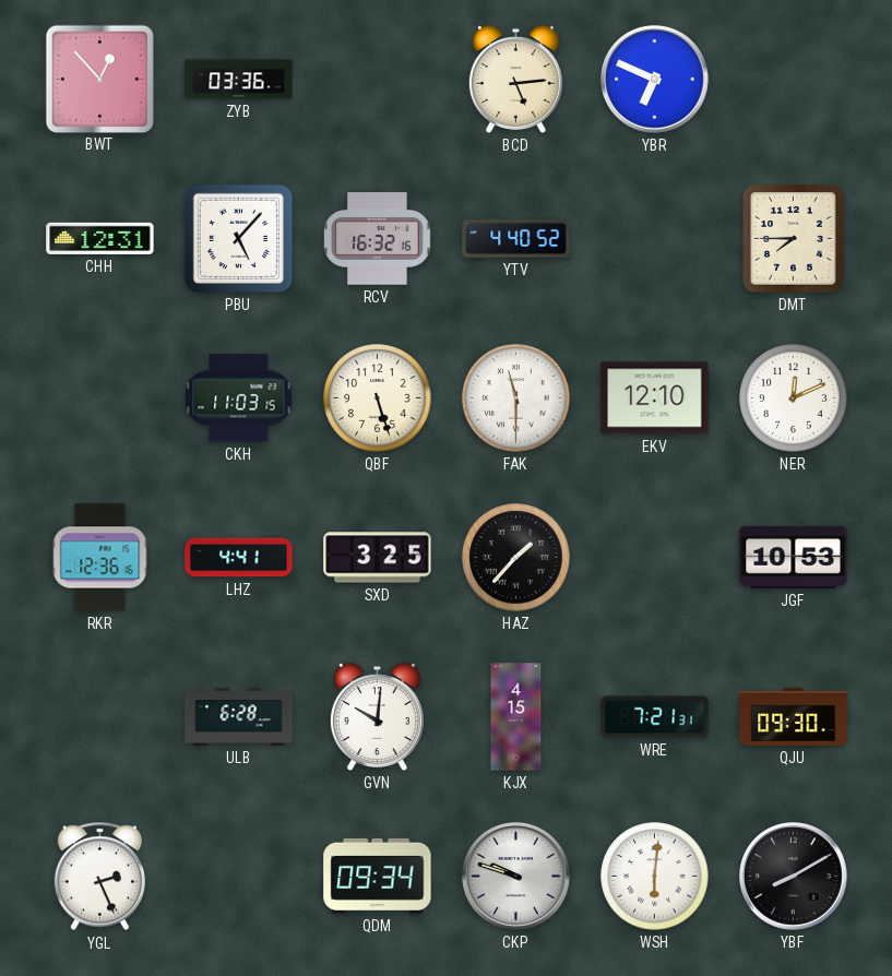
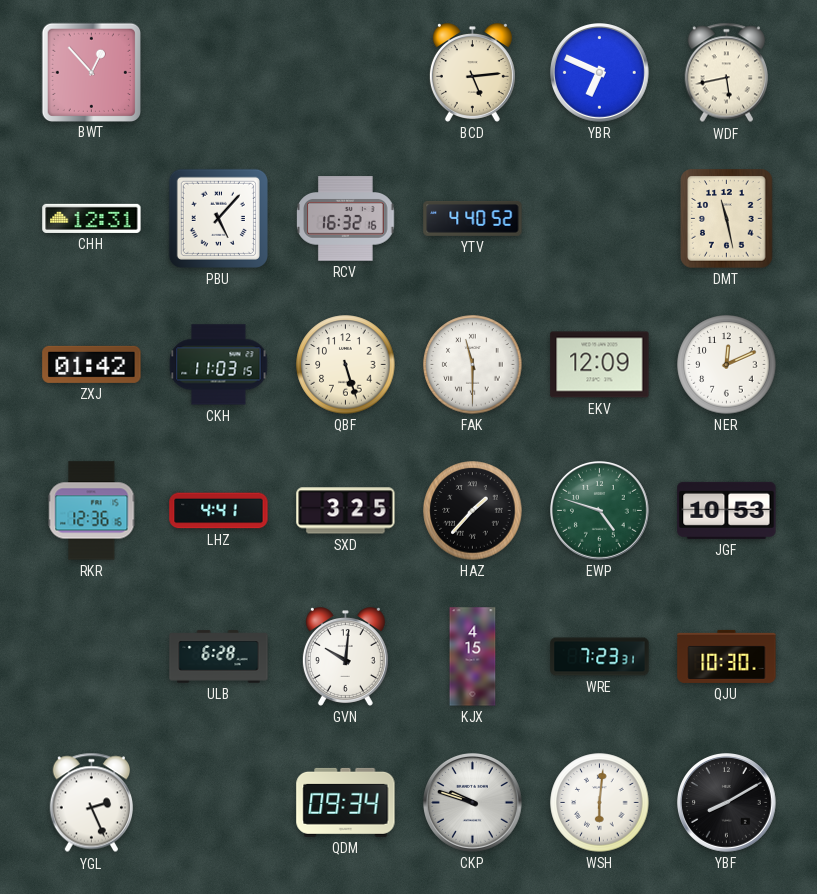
ZYB: 03:36 -> none
WDF: none -> 5:43
DMT: 7:45 -> 11:28
ZXJ: none -> 01:42
EKV: 12:10 -> 12:09
EWP: none -> 4:48
WRE: 7:21 -> 7:23
QJU: 09:30 -> 10:30
